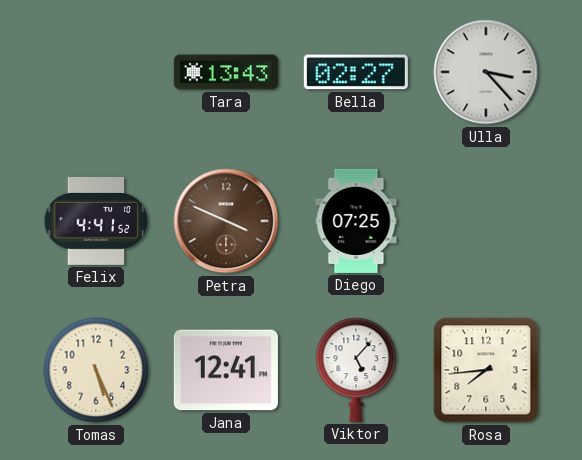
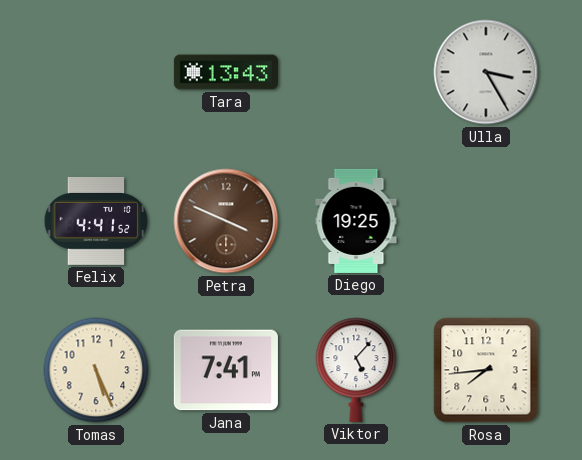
Bella: 02:27 -> none
Ulla: 3:23 -> 3:25
Diego: 07:25 -> 19:25
Jana: 12:41 -> 7:41
